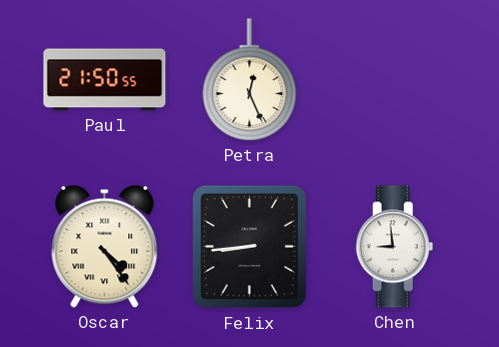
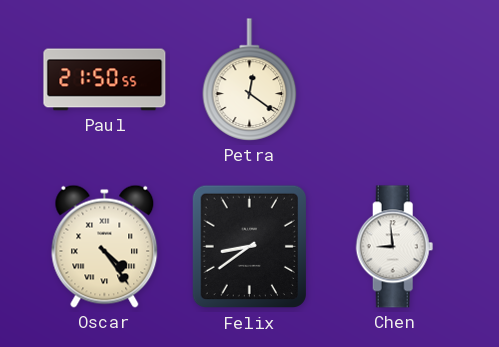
Petra: 12:26 -> 12:21
Felix: 8:44 -> 8:39
